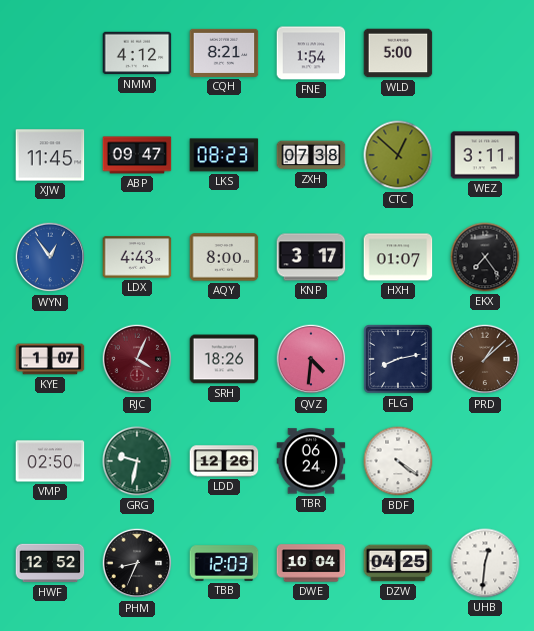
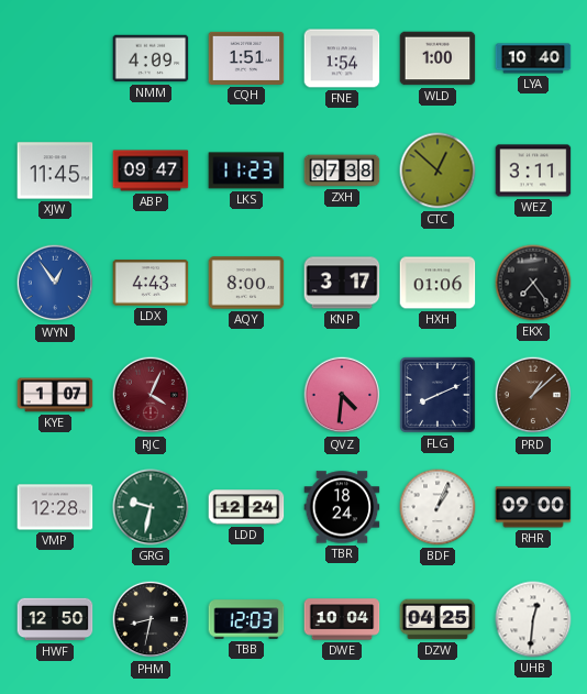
NMM: 4:12 -> 4:09
CQH: 8:21 -> 1:51
WLD: 5:00 -> 1:00
LYA: none -> 10:40
LKS: 08:23 -> 11:23
HXH: 01:07 -> 01:06
SRH: 18:26 -> none
FLG: 8:13 -> 8:11
VMP: 02:50 -> 12:28
LDD: 12:26 -> 12:24
TBR: 06:24 -> 18:24
BDF: 4:21 -> 1:04
RHR: none -> 09:00
HWF: 12:52 -> 12:50
PHM: 8:34 -> 8:32
